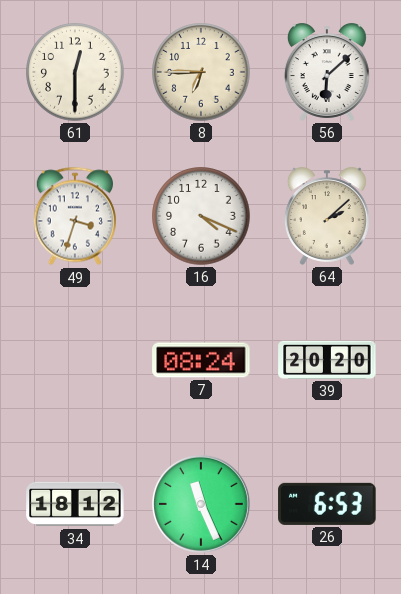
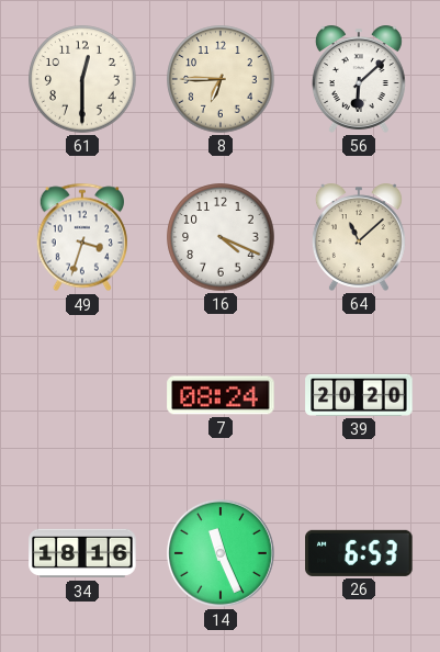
64: 2:08 -> 11:08
34: 18:12 -> 18:16
